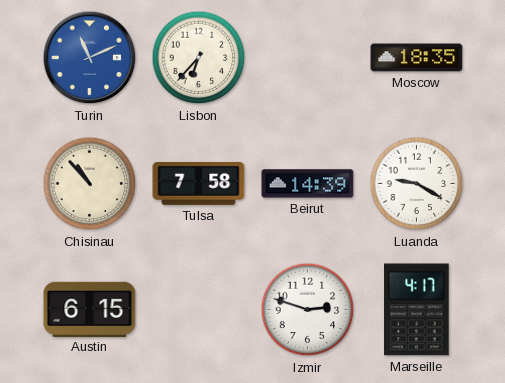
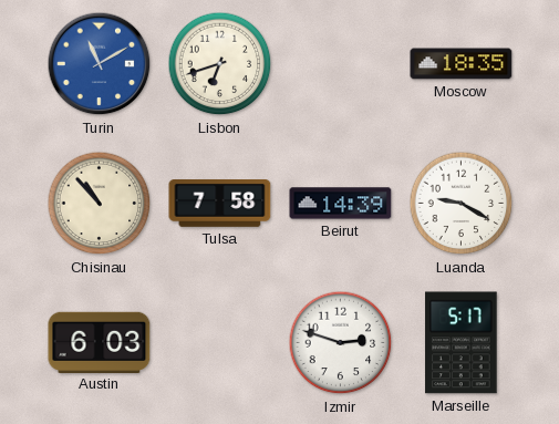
Turin: 11:11 -> 11:10
Lisbon: 6:37 -> 6:42
Austin: 6:15 -> 6:03
Marseille: 4:17 -> 5:17
